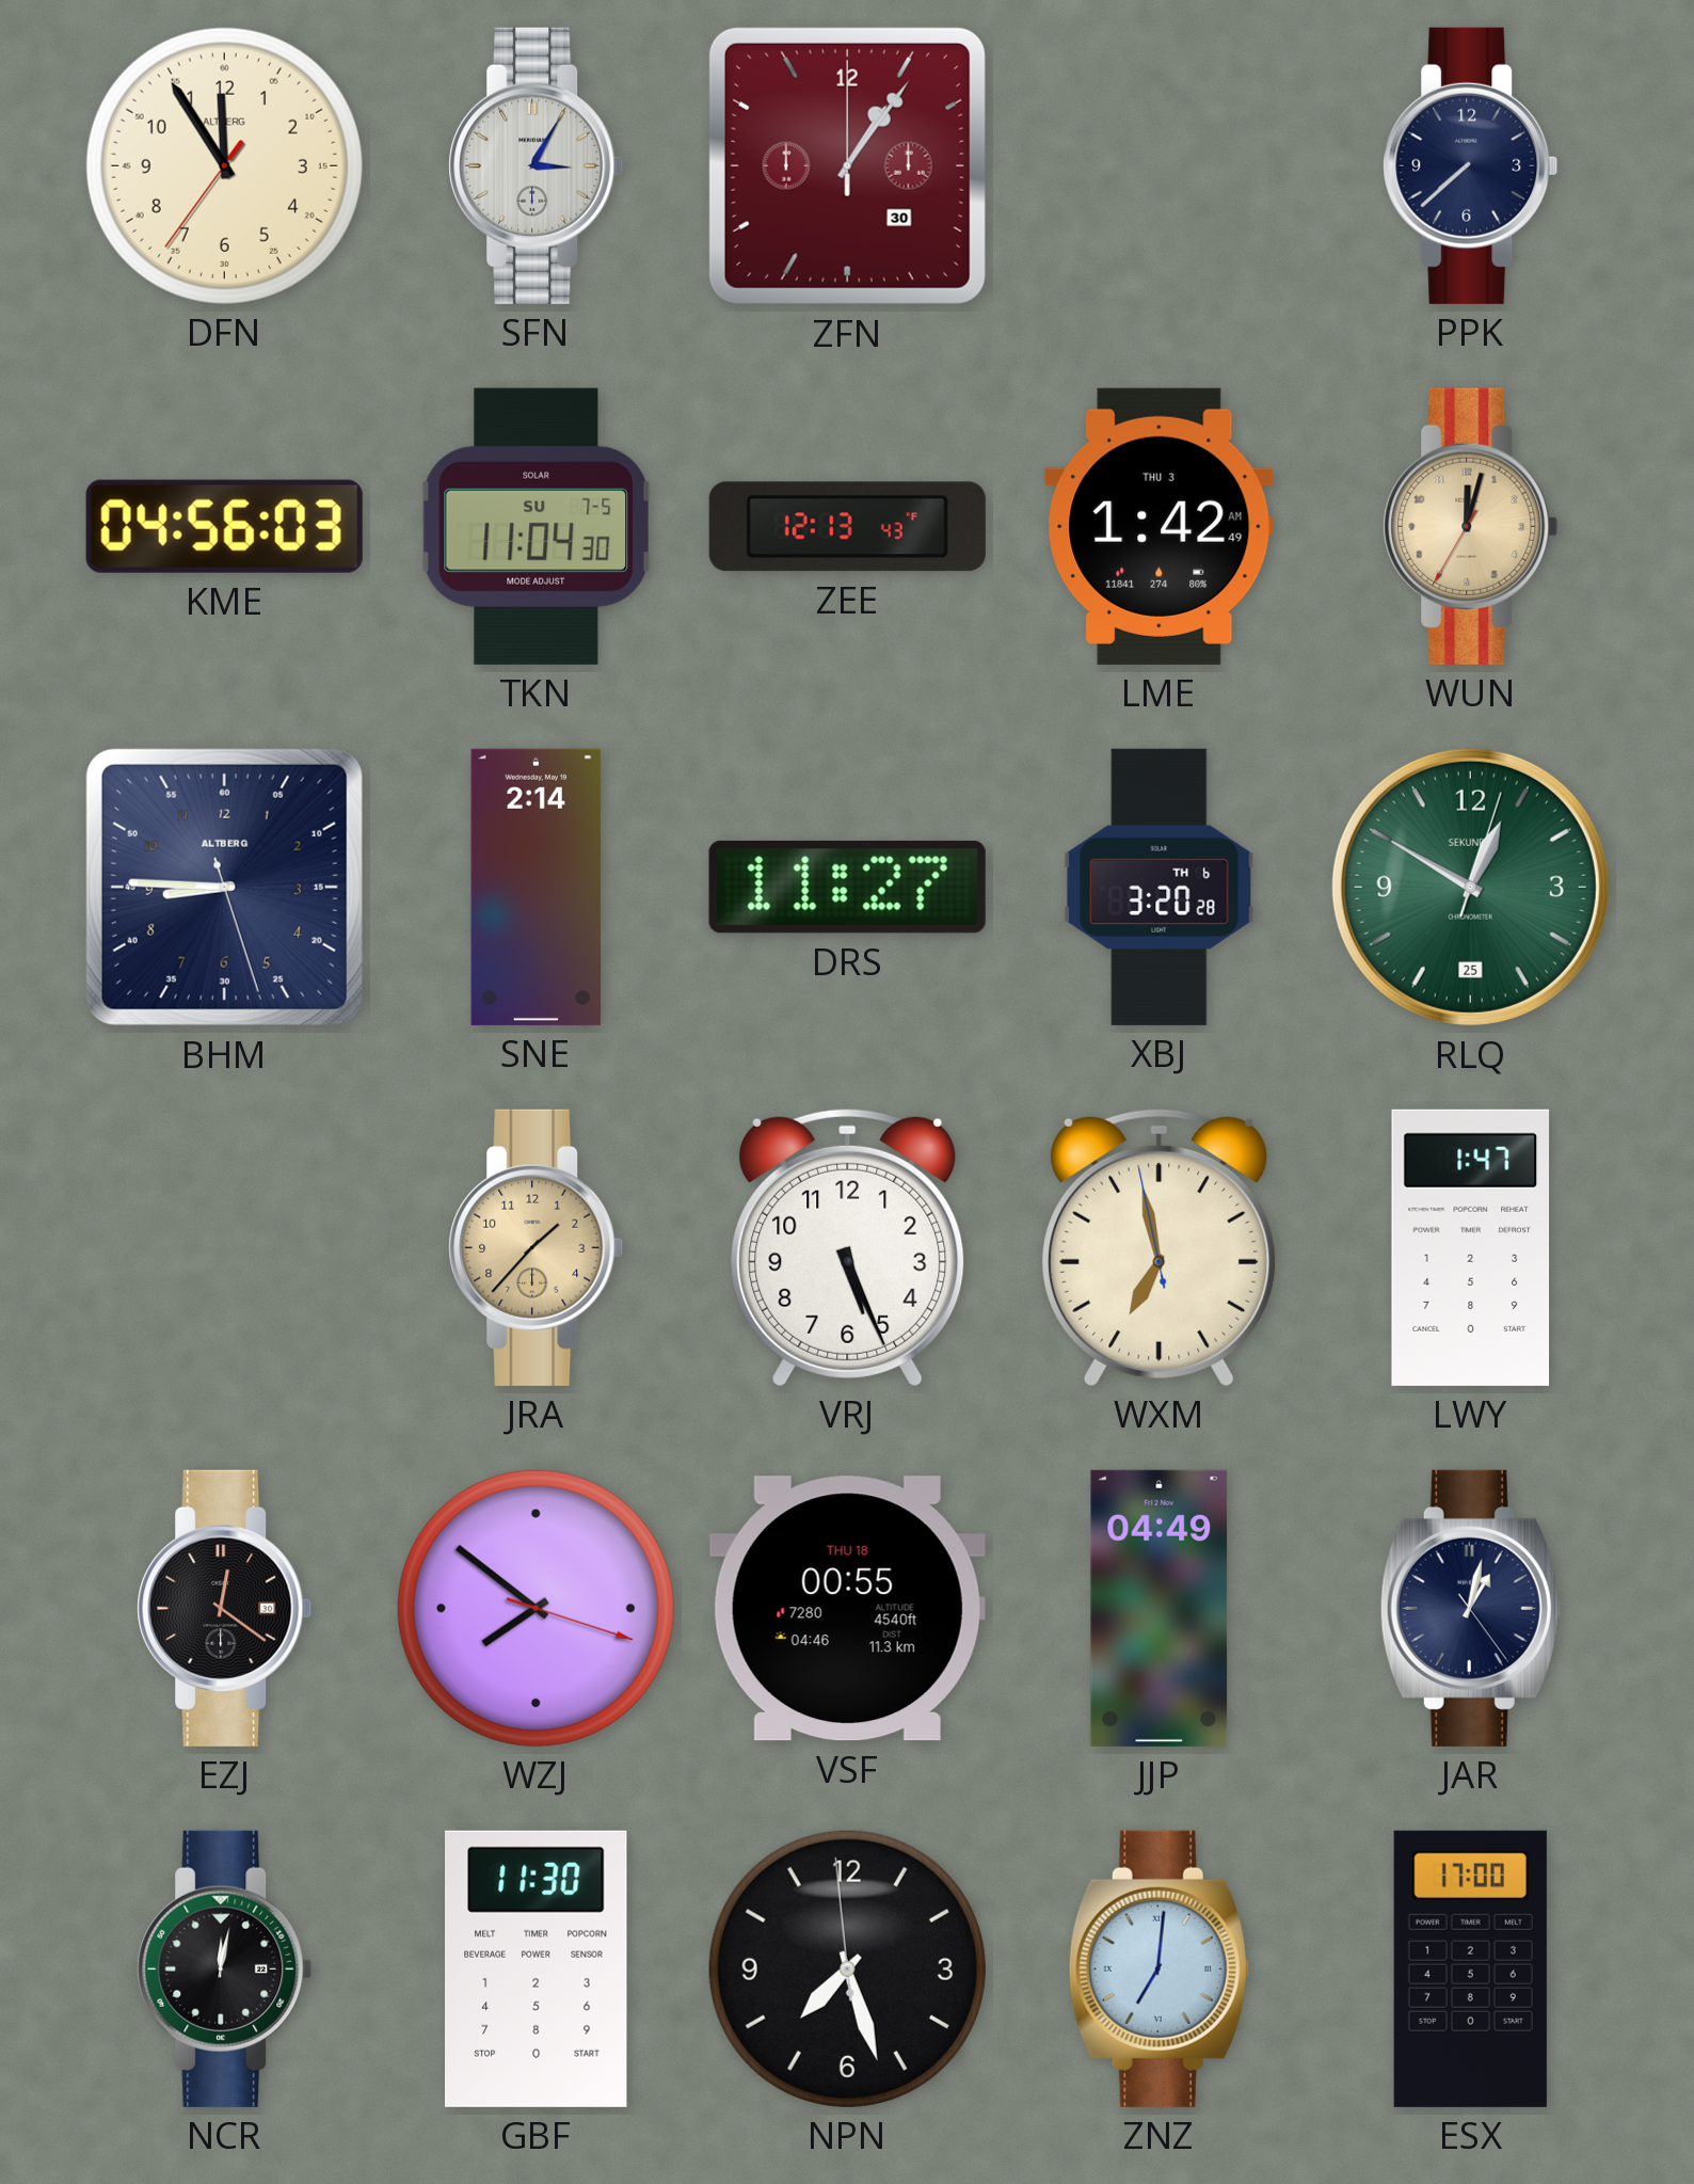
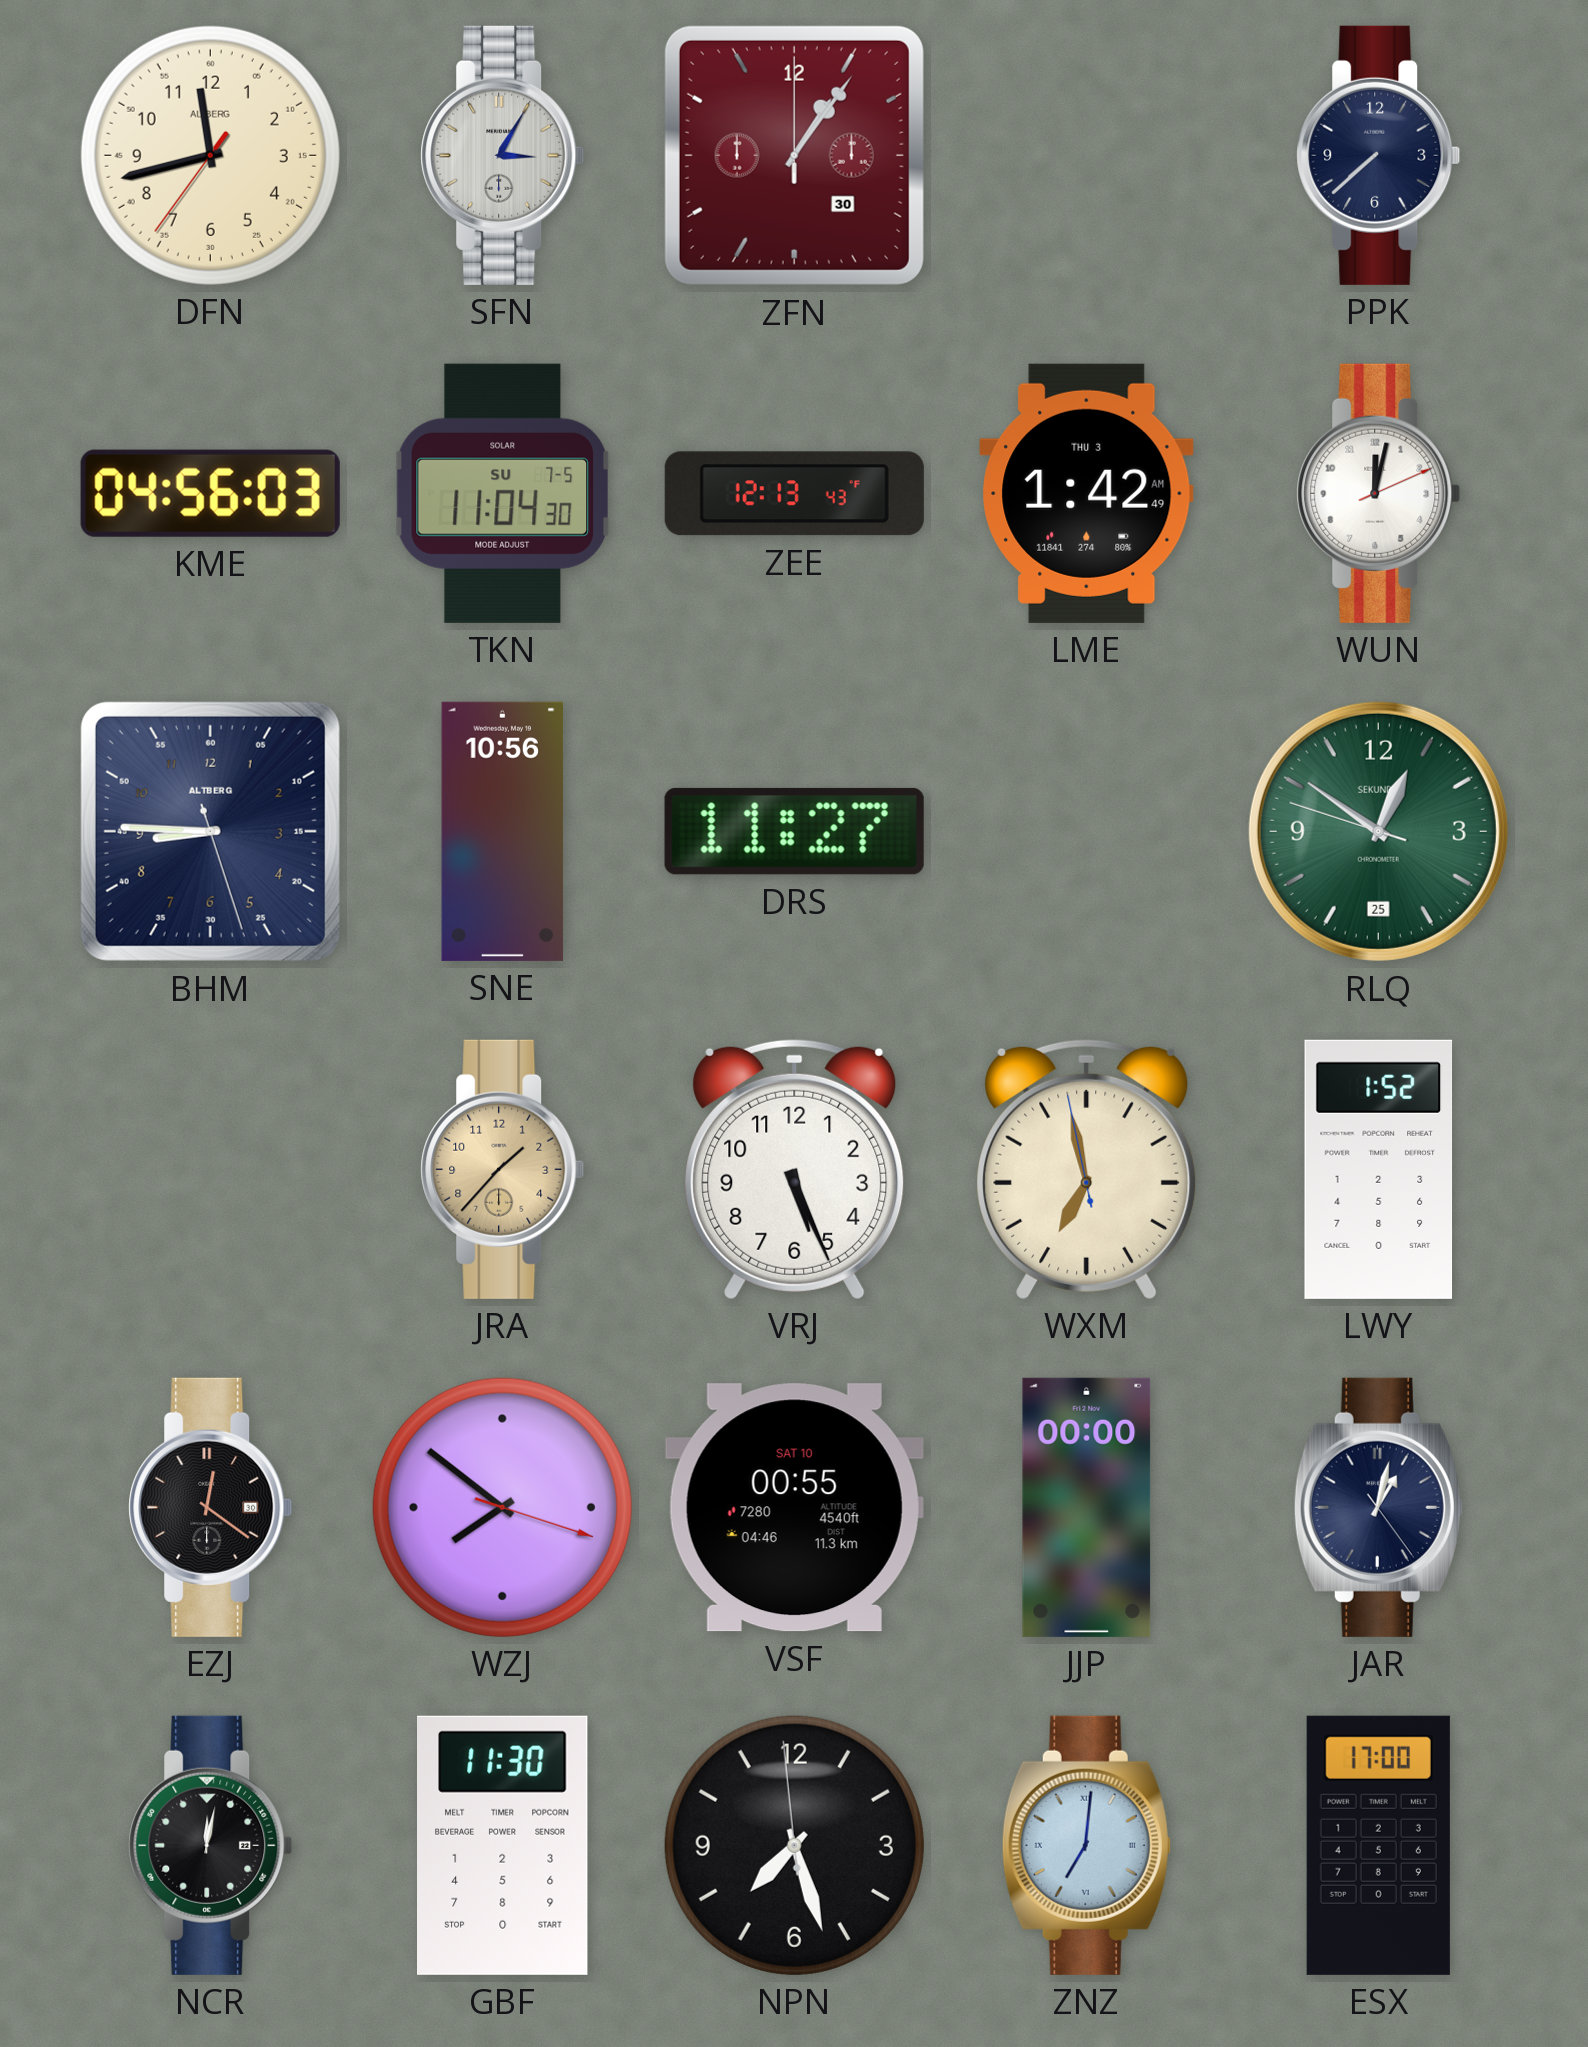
DFN: 11:54 -> 11:42
WUN: 12:02:35 -> 12:02:11
WUN dial: champagne -> white
SNE: 2:14 -> 10:56
XBJ: 3:20 -> none
RLQ: 12:50:03 -> 12:50:48
LWY: 1:47 -> 1:52
VSF date: THU 18 -> SAT 10
JJP: 04:49 -> 00:00
